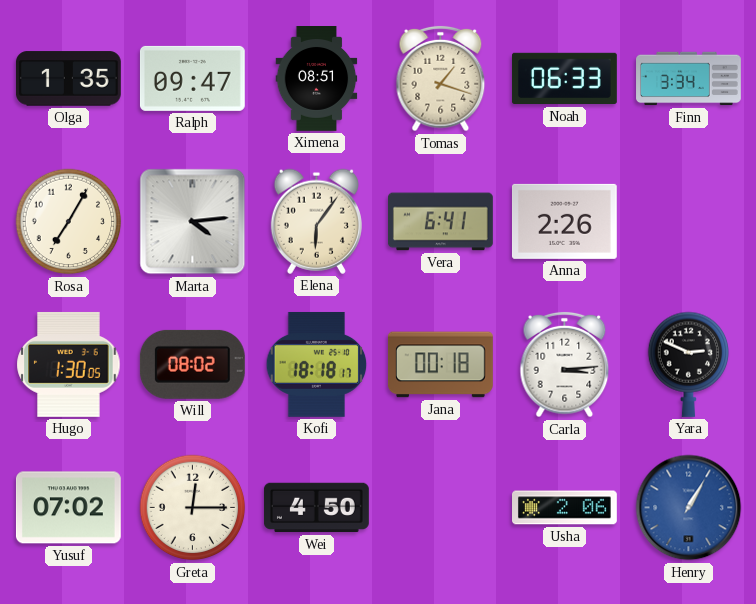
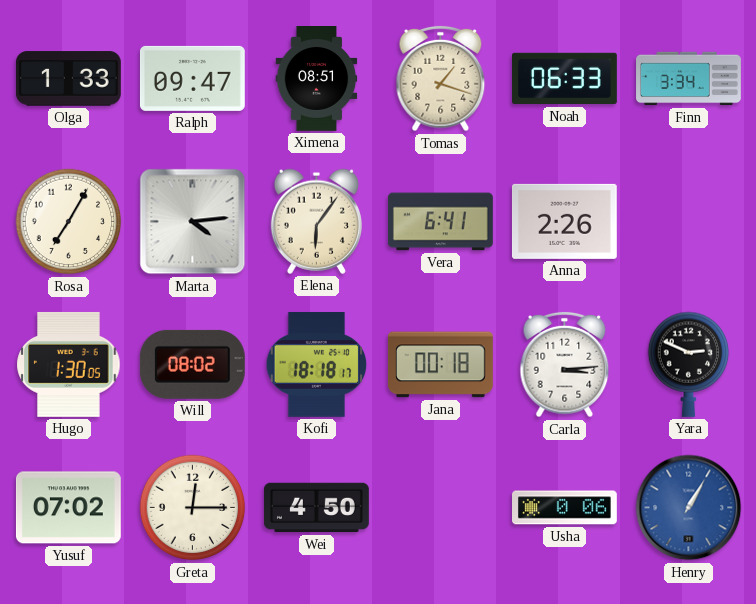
Olga: 1:35 -> 1:33
Usha: 2:06 -> 0:06
